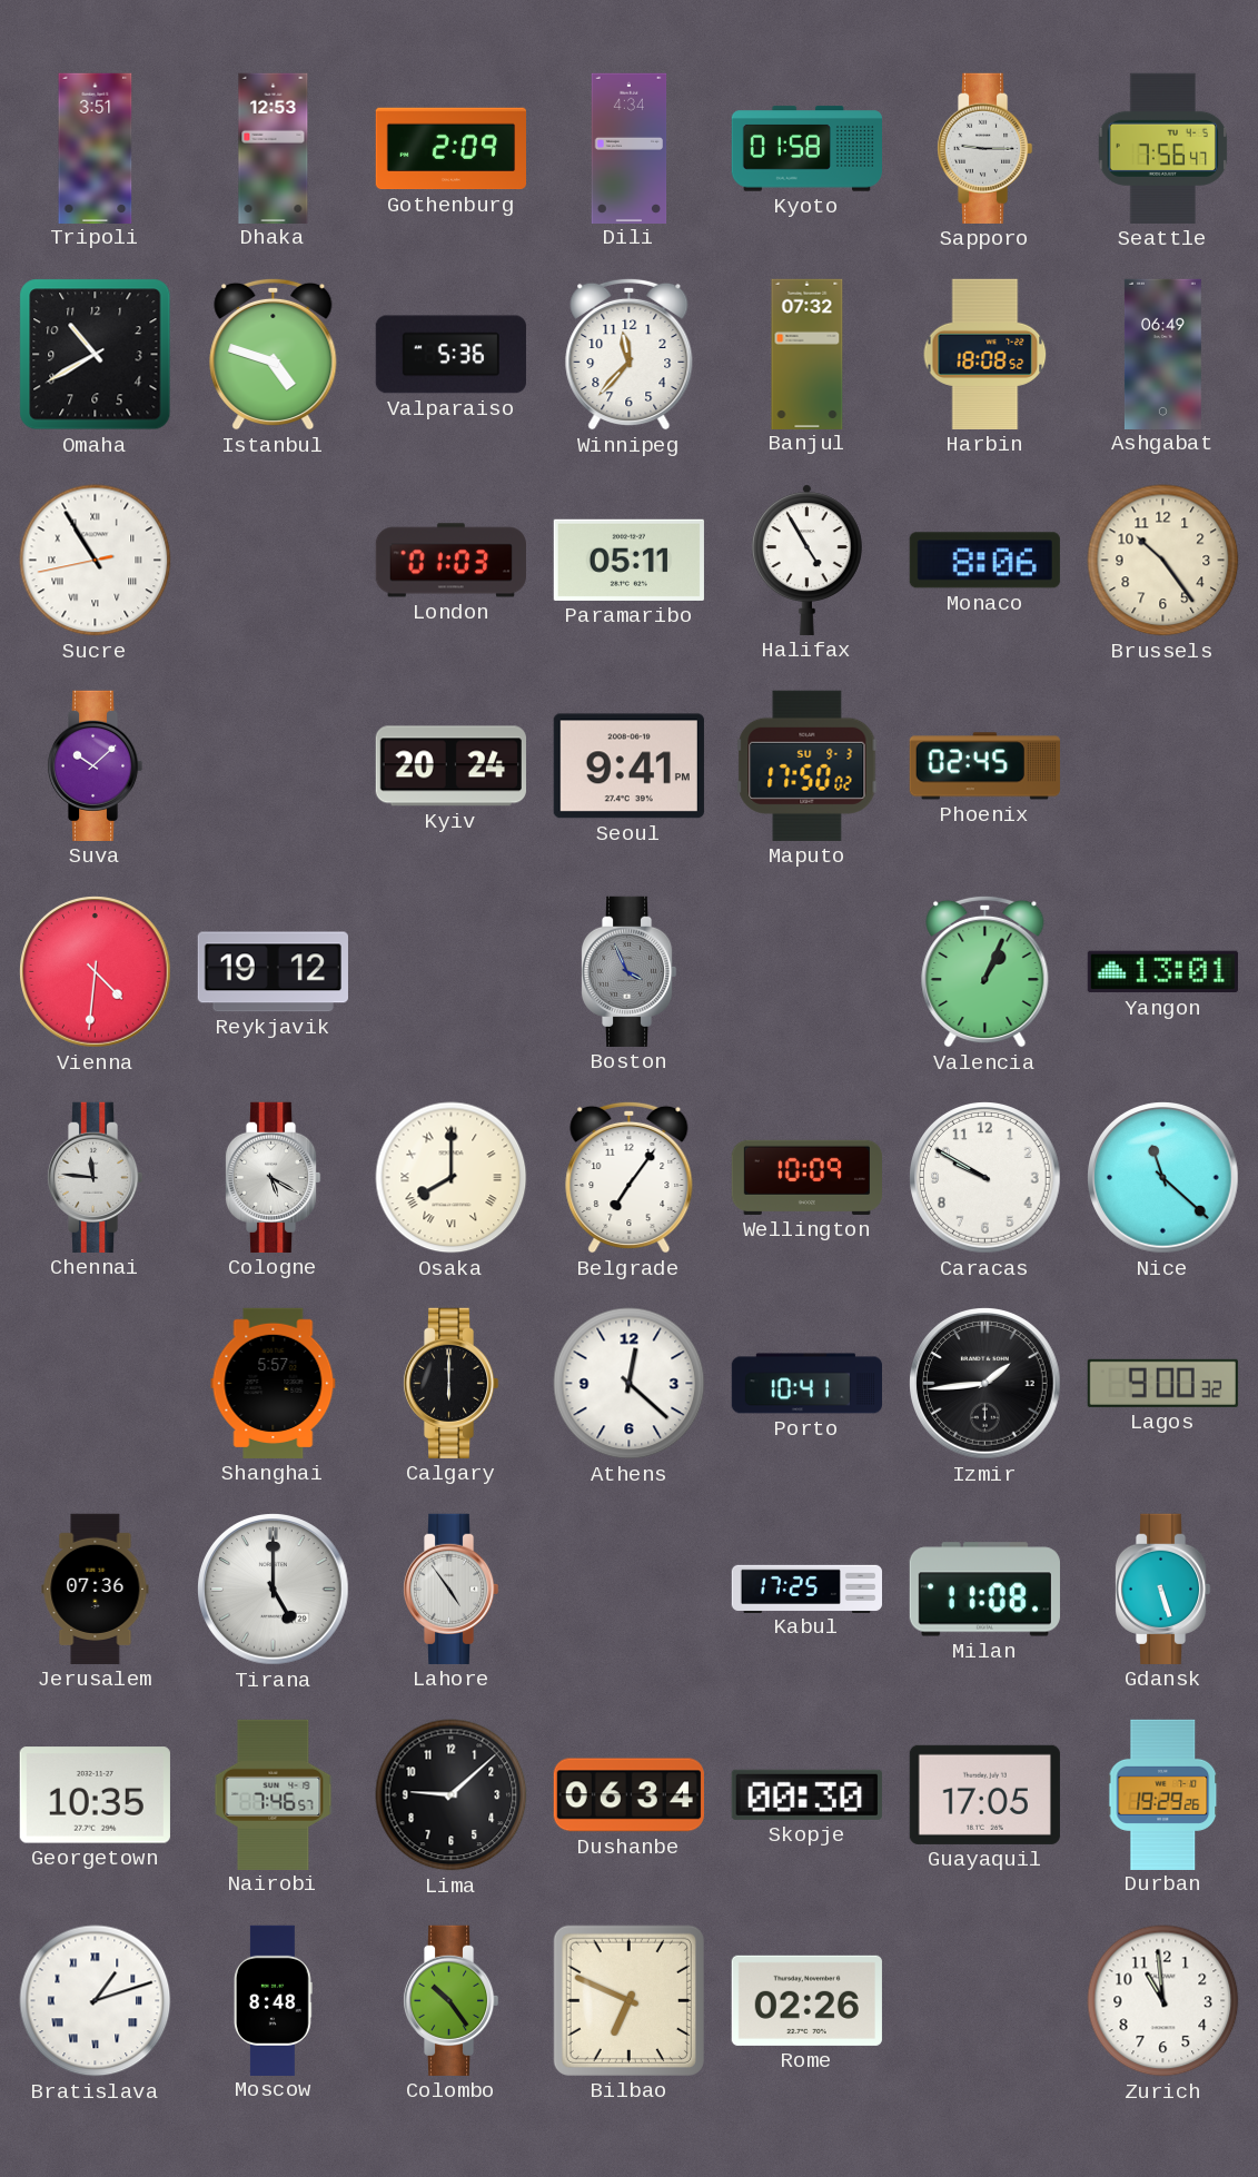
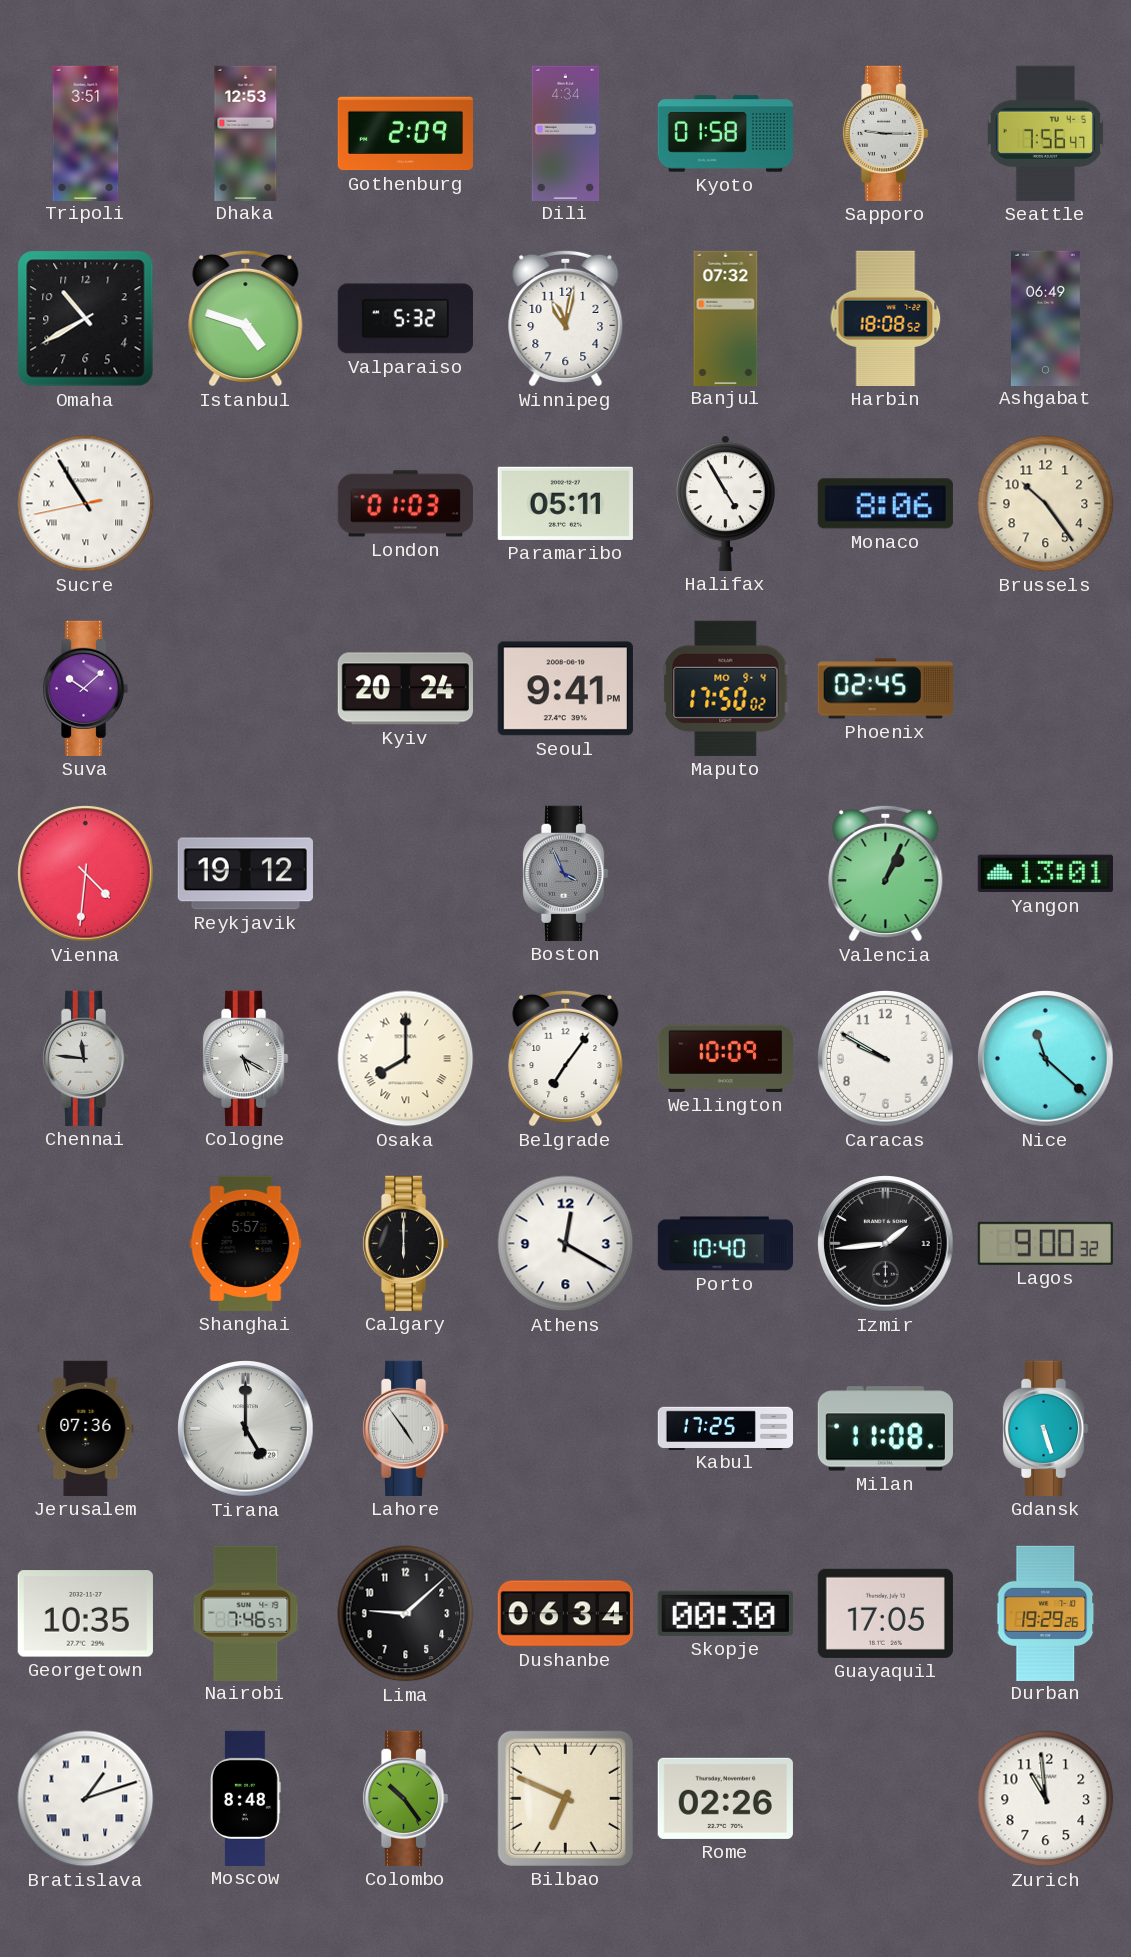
Valparaiso: 5:36 -> 5:32
Winnipeg: 11:37 -> 11:02
Maputo date: SU 9-3 -> MO 9-4
Athens: 12:22 -> 12:20
Porto: 10:41 -> 10:40
